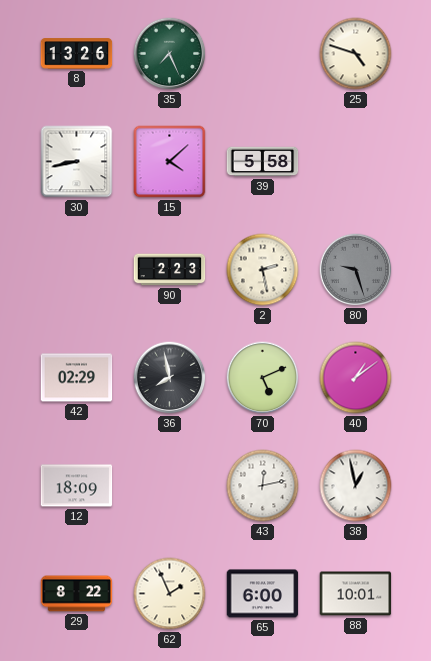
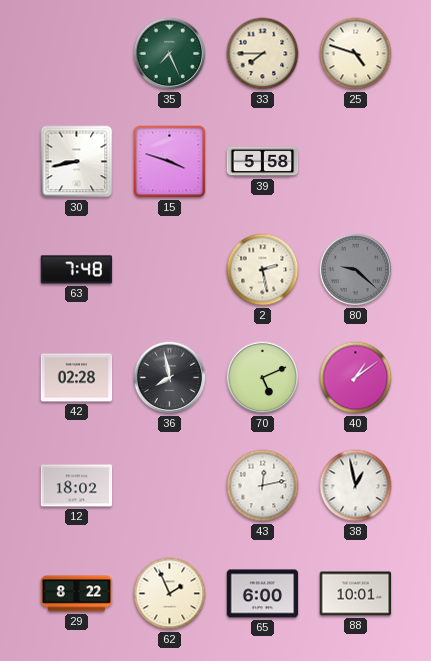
8: 13:26 -> none
33: none -> 7:45
15: 4:08 -> 3:48
63: none -> 7:48
90: 2:23 -> none
80: 9:27 -> 9:22
42: 02:29 -> 02:28
12: 18:09 -> 18:02
